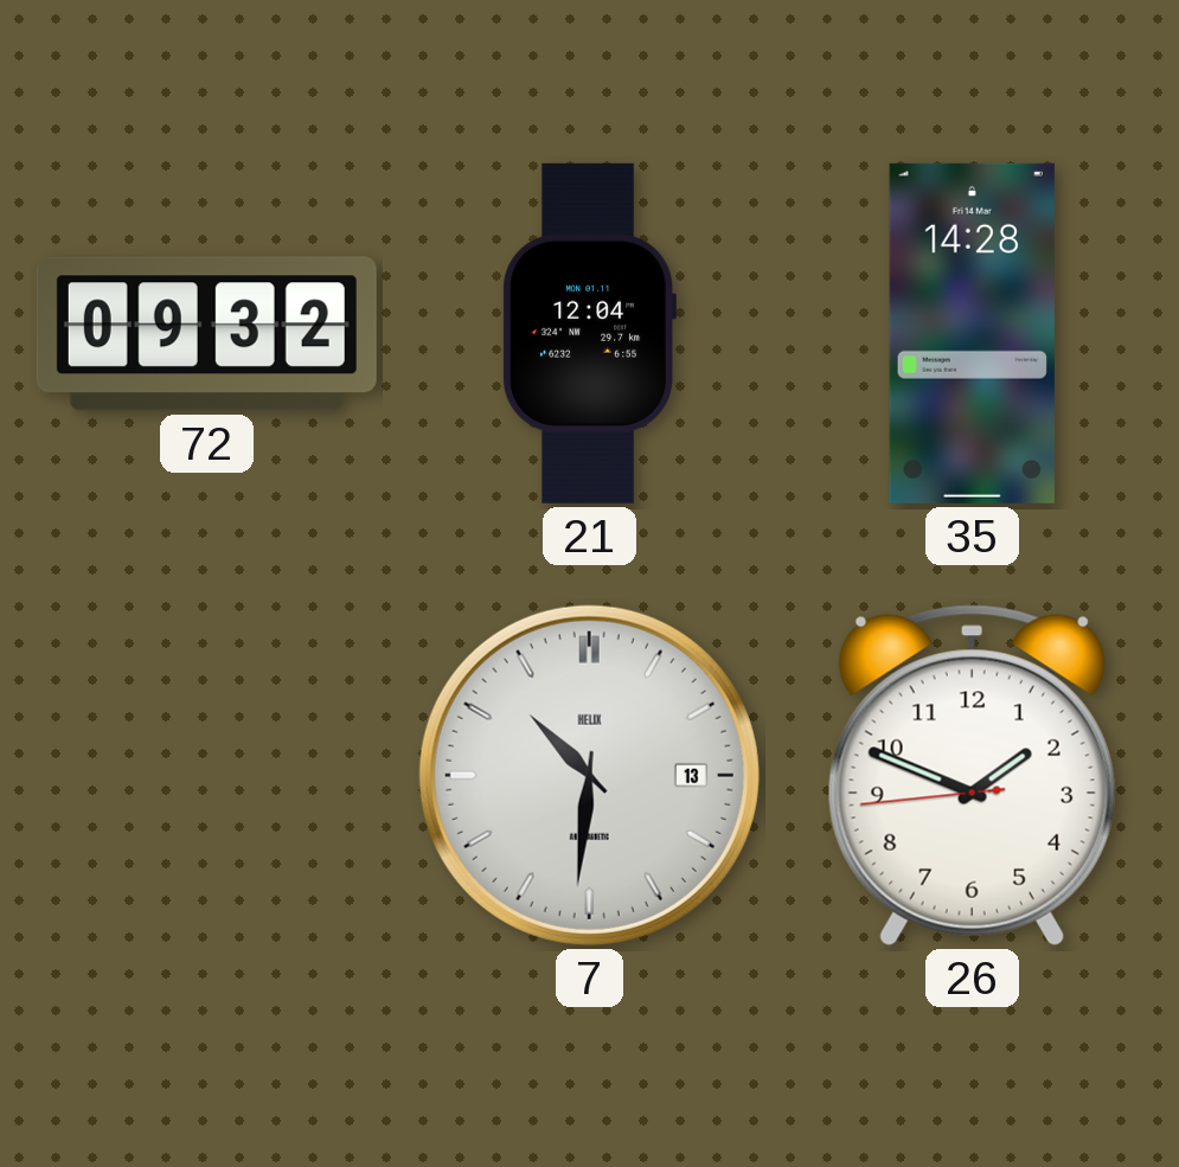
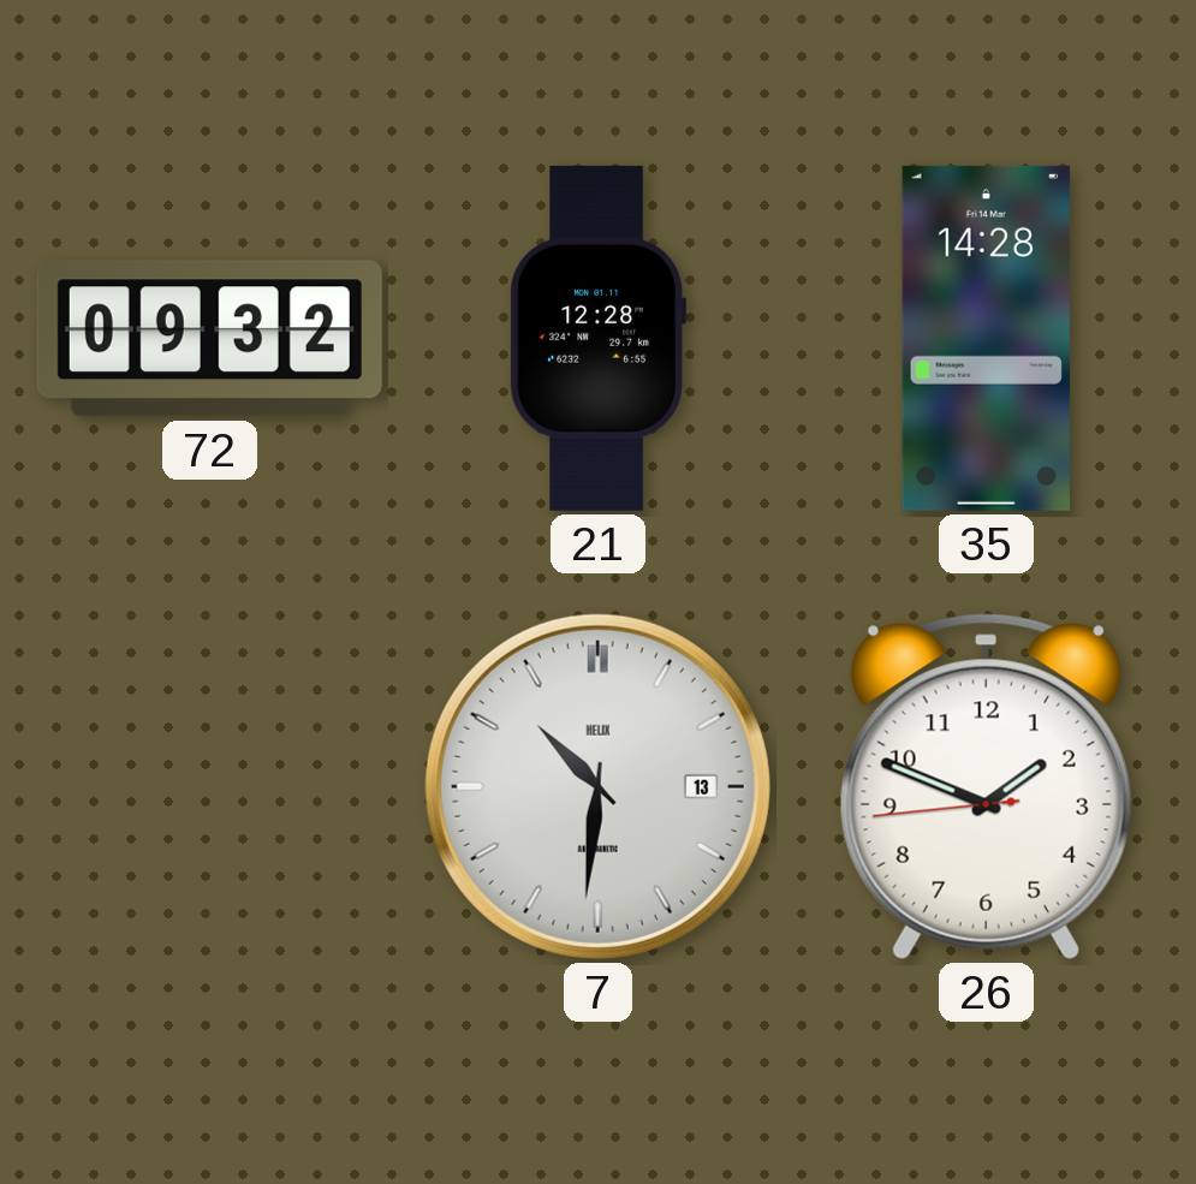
21: 12:04 -> 12:28
